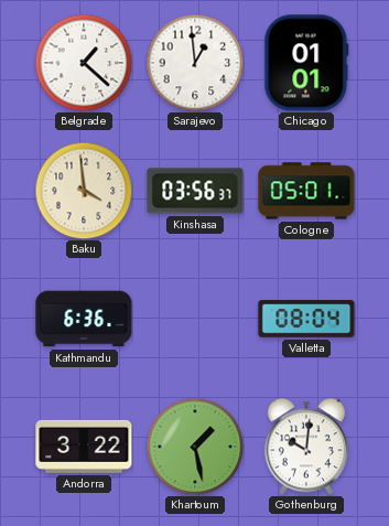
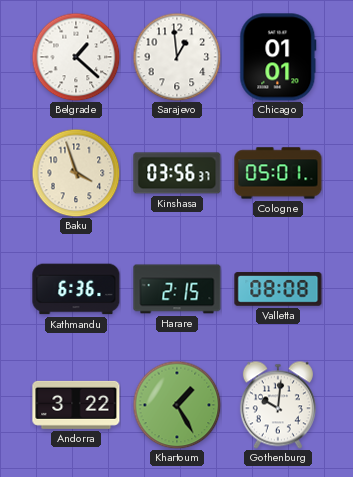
Baku: 3:59 -> 3:57
Harare: none -> 2:15
Valletta: 08:04 -> 08:08
Khartoum: 1:28 -> 1:25
